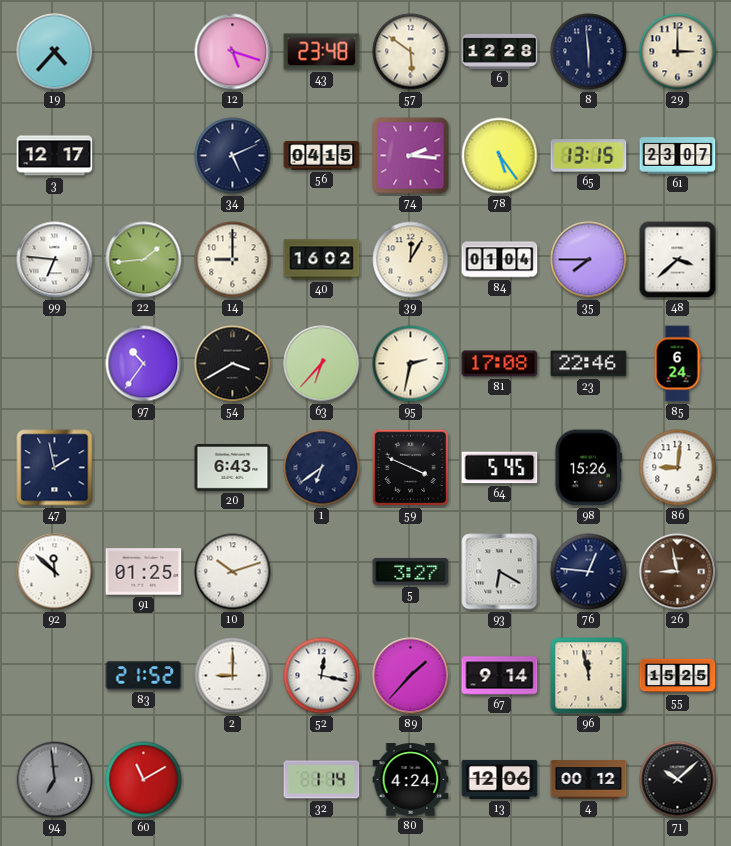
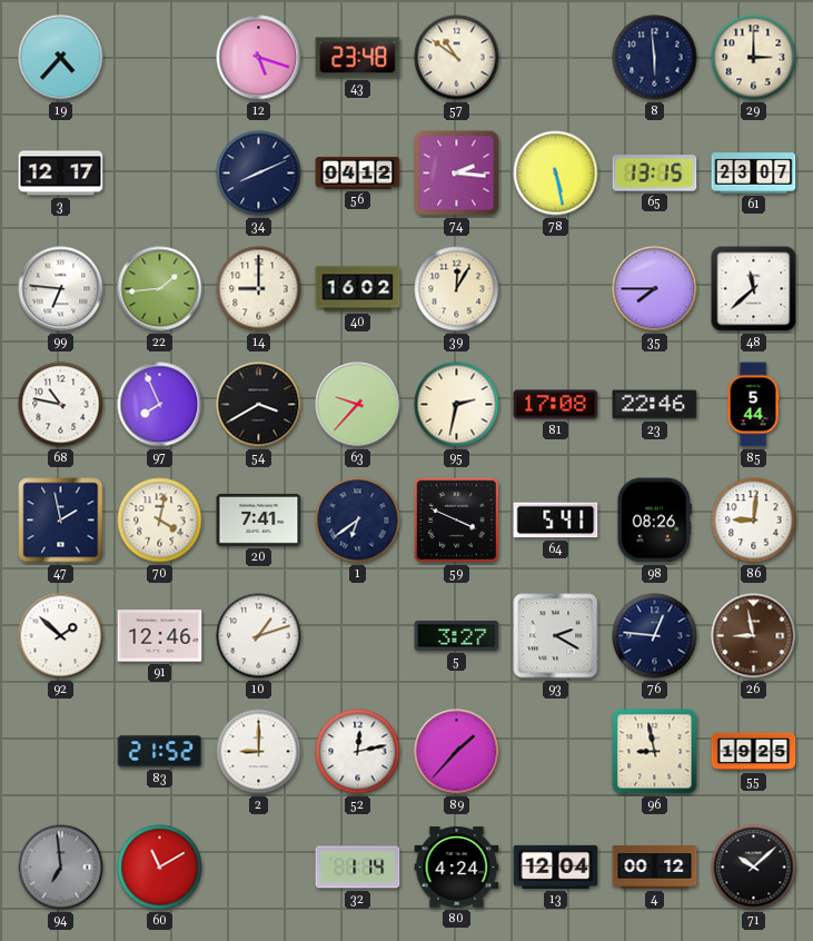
57: 5:51 -> 10:51
6: 12:28 -> none
34: 5:11 -> 8:11
56: 04:15 -> 04:12
78: 5:24 -> 5:28
84: 01:04 -> none
48: 3:38 -> 11:38
68: none -> 10:47
97: 10:36 -> 7:56
63: 6:37 -> 9:37
85: 6:24 -> 5:44
70: none -> 4:02
20: 6:43 -> 7:41
64: 5:45 -> 5:41
98: 15:26 -> 08:26
92: 11:52 -> 1:52
91: 01:25 -> 12:46
10: 10:12 -> 1:12
93: 6:20 -> 2:20
52: 12:17 -> 12:13
67: 9:14 -> none
96: 11:58 -> 8:58
55: 15:25 -> 19:25
13: 12:06 -> 12:04
